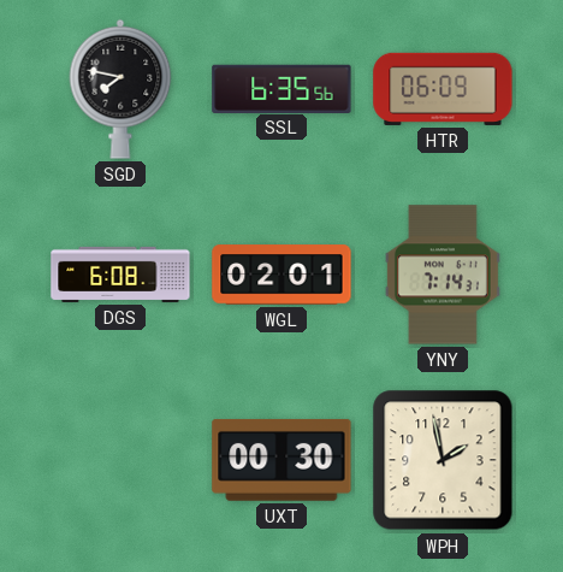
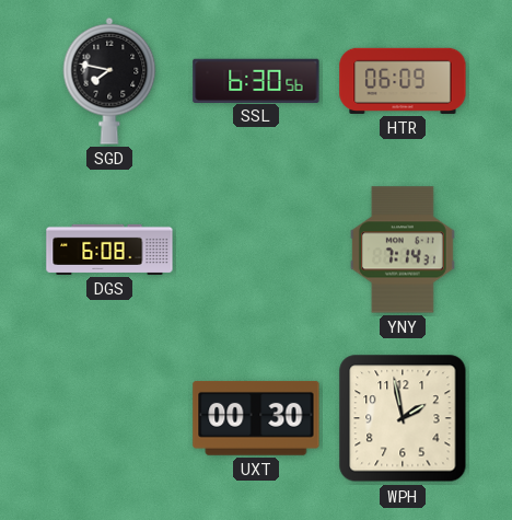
SSL: 6:35 -> 6:30
WGL: 02:01 -> none
